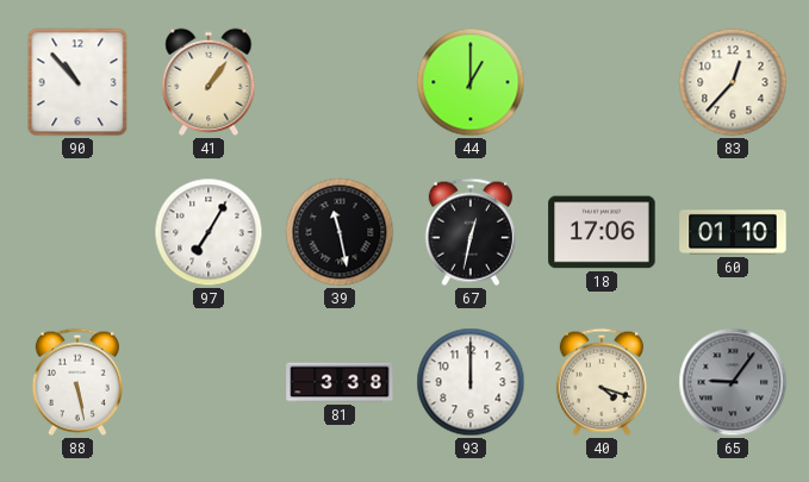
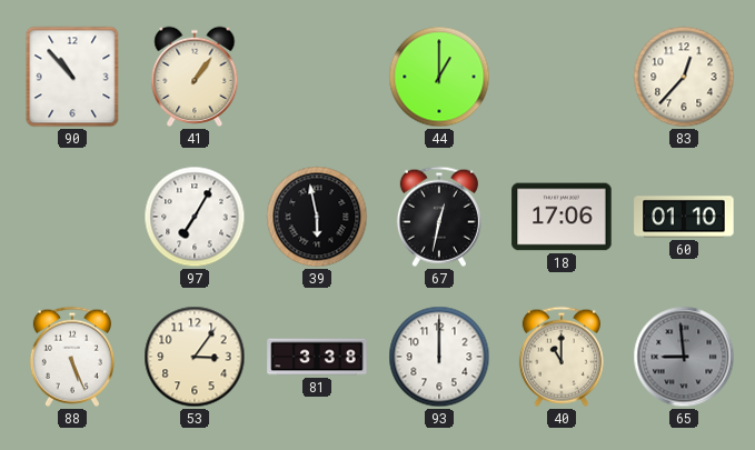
39: 11:28 -> 5:58
88: 5:28 -> 5:26
53: none -> 3:06
40: 4:18 -> 11:00
65: 9:06 -> 8:59
